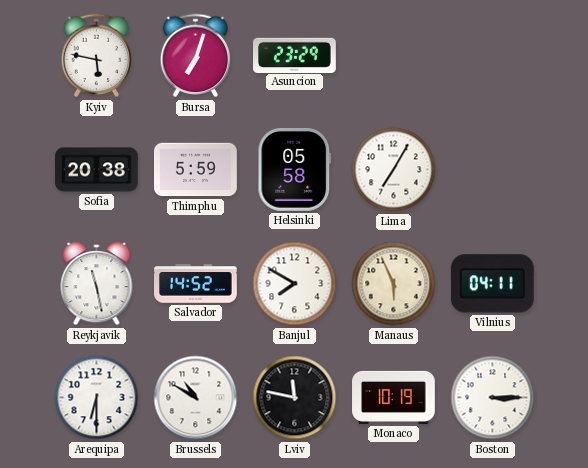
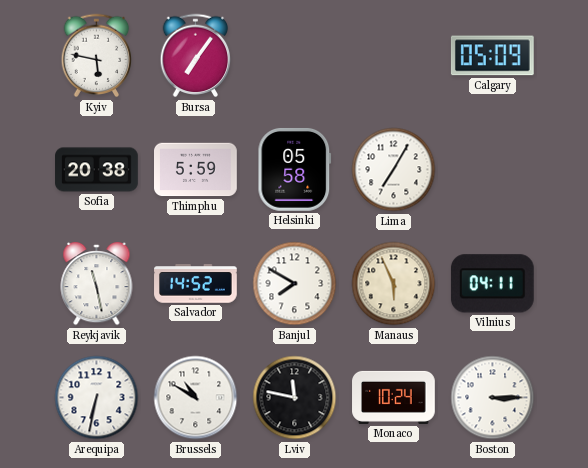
Bursa: 7:03 -> 7:06
Asuncion: 23:29 -> none
Calgary: none -> 05:09
Arequipa: 6:30 -> 6:32
Monaco: 10:19 -> 10:24
